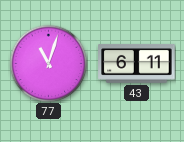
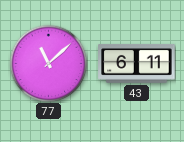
77: 11:03 -> 11:08
